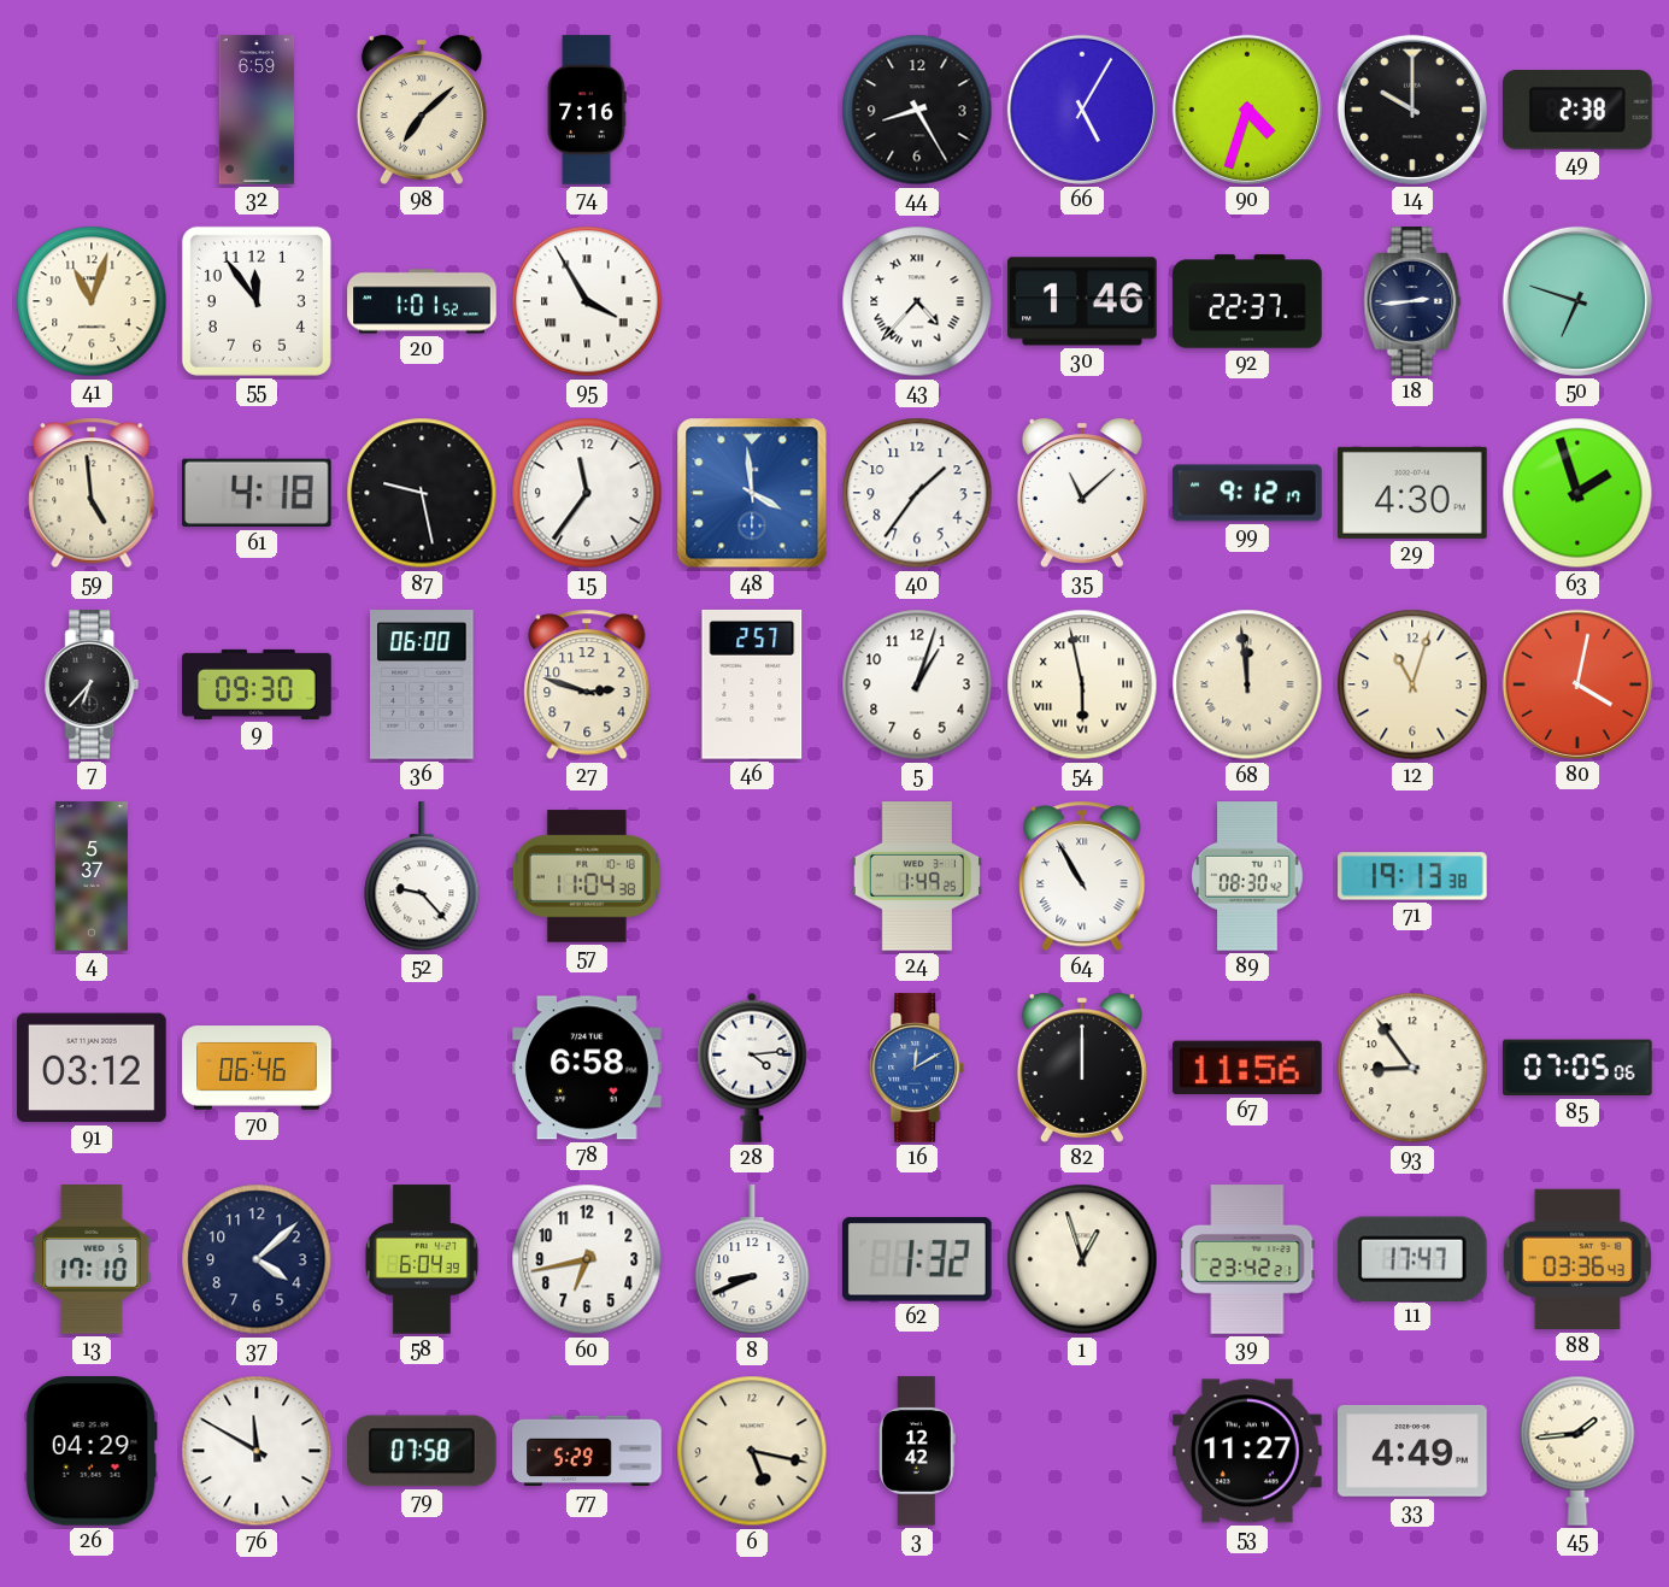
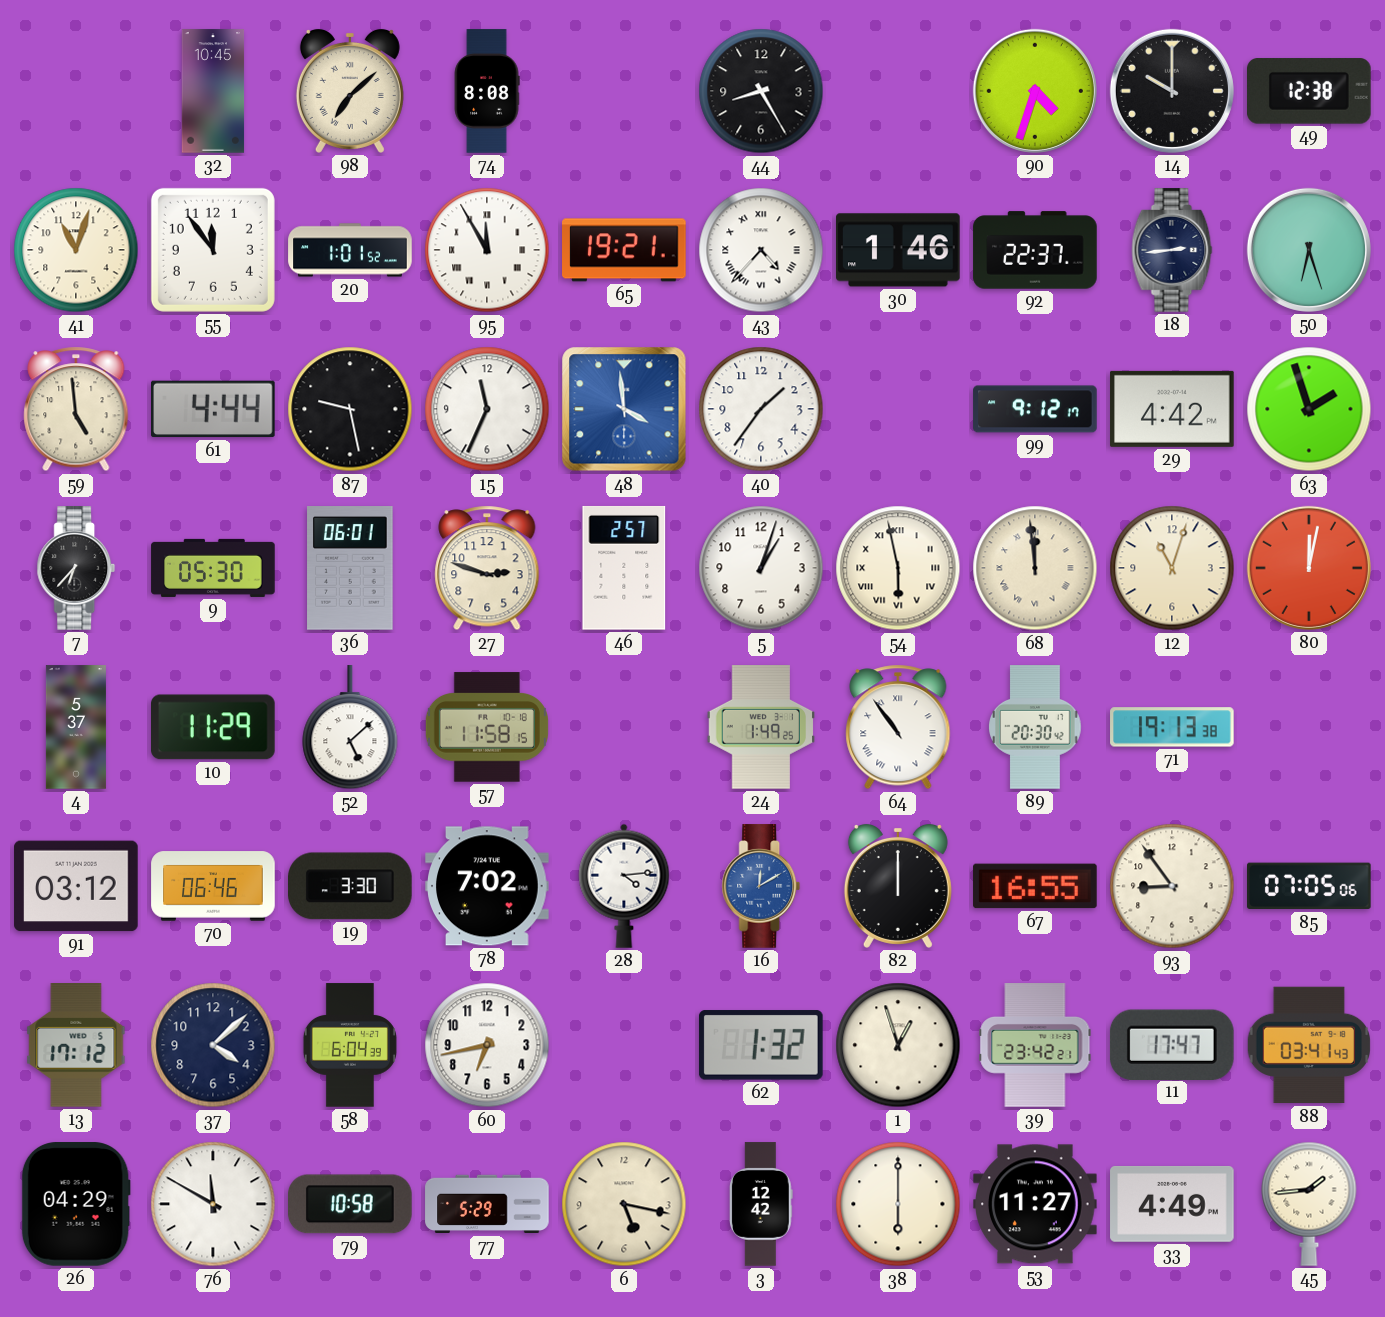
32: 6:59 -> 10:45
74: 7:16 -> 8:08
66: 5:05 -> none
49: 2:38 -> 12:38
95: 3:55 -> 11:55
65: none -> 19:21
50: 6:48 -> 6:27
61: 4:18 -> 4:44
15: 11:36 -> 11:34
35: 11:08 -> none
29: 4:30 -> 4:42
9: 09:30 -> 05:30
36: 06:00 -> 06:01
80: 4:02 -> 12:02
10: none -> 11:29
52: 9:23 -> 5:08
57: 11:04 -> 11:58
64: 10:55 -> 10:54
89: 08:30 -> 20:30
19: none -> 3:30
78: 6:58 -> 7:02
67: 11:56 -> 16:55
13: 17:10 -> 17:12
8: 8:41 -> none
88: 03:36 -> 03:41
79: 07:58 -> 10:58
38: none -> 6:00
